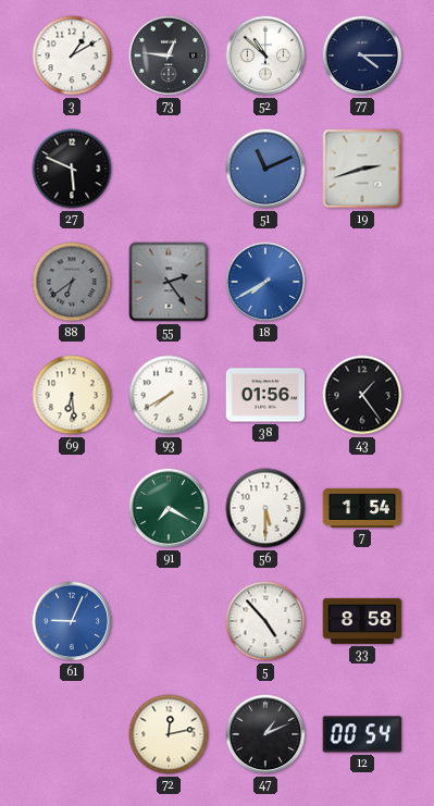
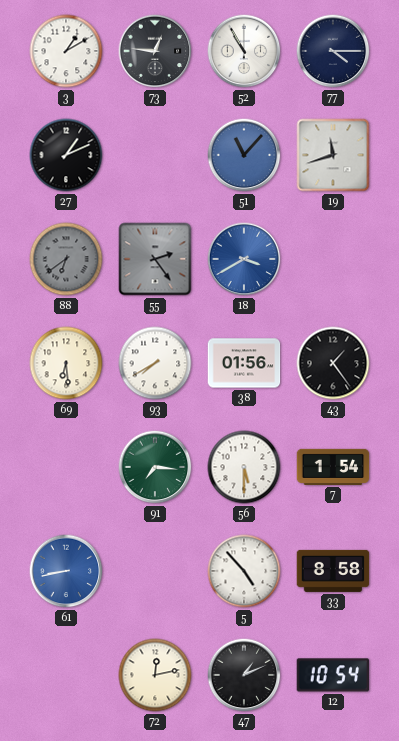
52: 10:52 -> 10:55
27: 5:49 -> 1:11
51: 11:11 -> 11:07
19: 2:42 -> 11:42
18: 7:40 -> 3:40
91: 7:20 -> 7:16
61: 9:04 -> 8:43
12: 00:54 -> 10:54
